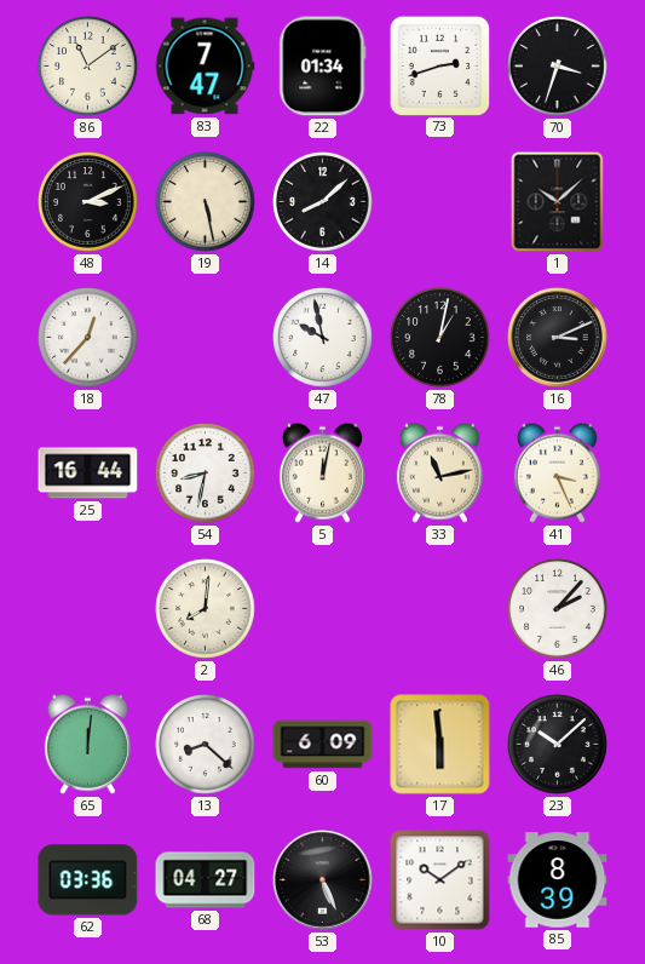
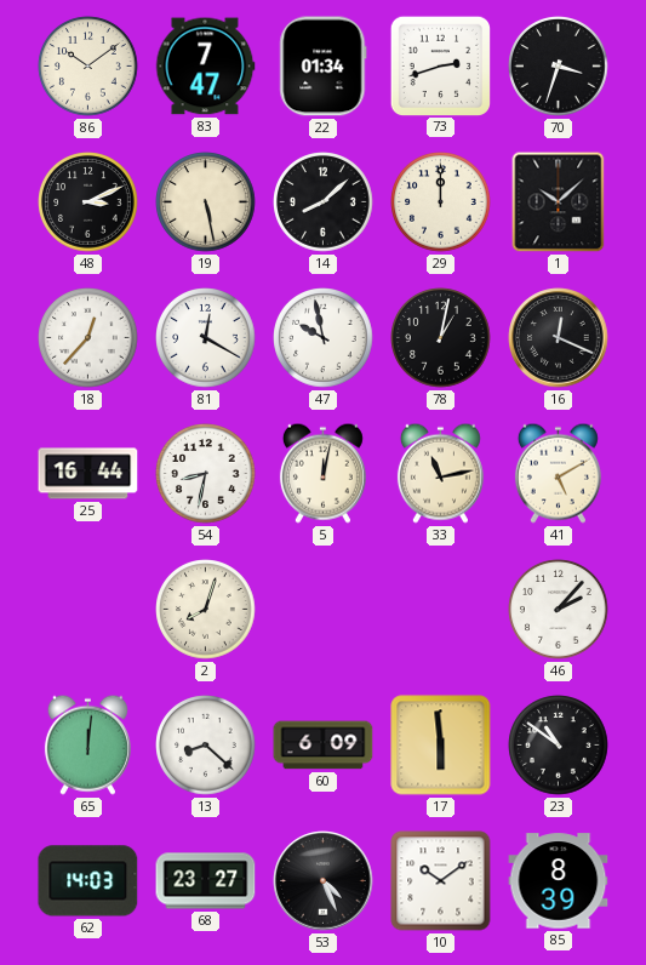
86: 11:09 -> 10:09
29: none -> 12:00
81: none -> 12:20
16: 3:11 -> 12:19
41: 3:26 -> 5:10
2: 8:01 -> 8:03
23: 10:08 -> 10:51
62: 03:36 -> 14:03
68: 04:27 -> 23:27
53: 5:26 -> 4:26
